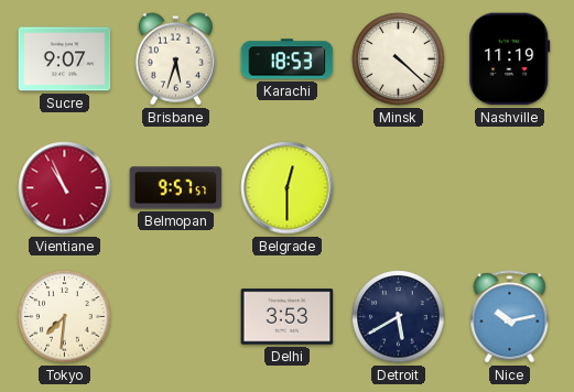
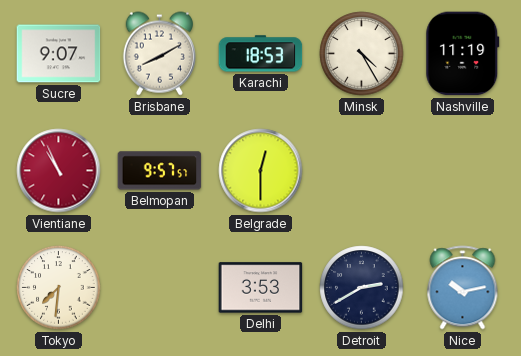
Brisbane: 5:33 -> 8:10
Minsk: 4:22 -> 4:25
Detroit: 5:40 -> 2:40
